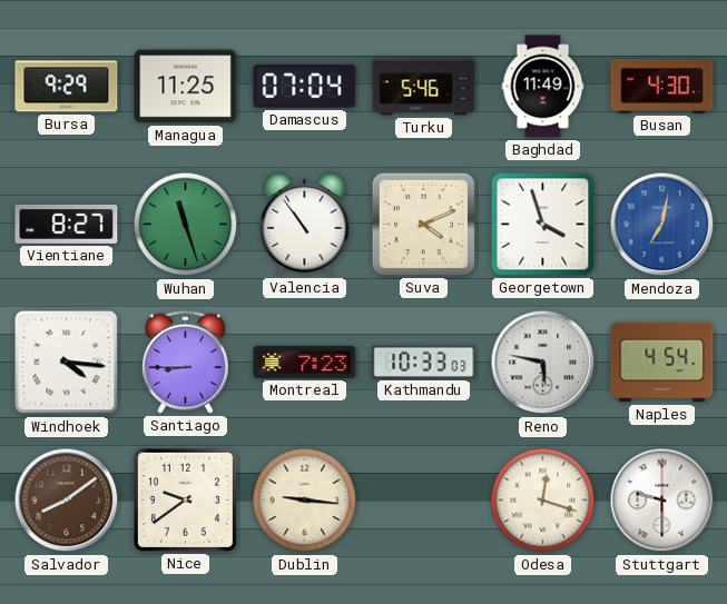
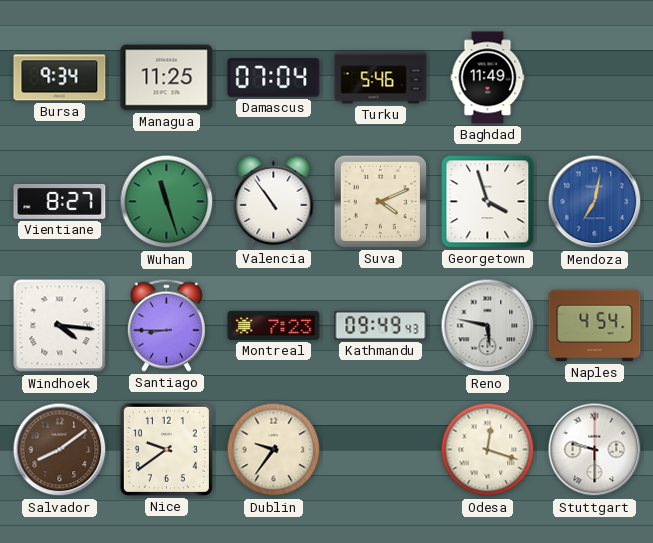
Bursa: 9:29 -> 9:34
Busan: 4:30 -> none
Kathmandu: 10:33 -> 09:49
Dublin: 9:16 -> 9:36
